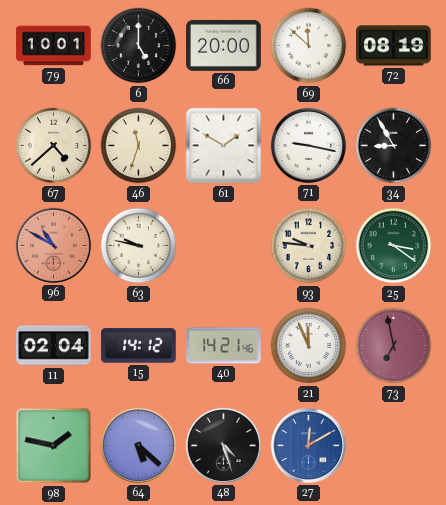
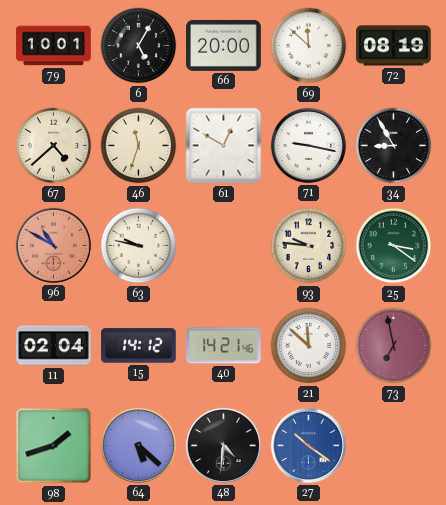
6: 5:00 -> 5:05
61: 1:50 -> 12:50
21: 11:56 -> 11:52
98: 1:47 -> 1:42
48: 4:27 -> 4:31
27: 12:10 -> 10:21
